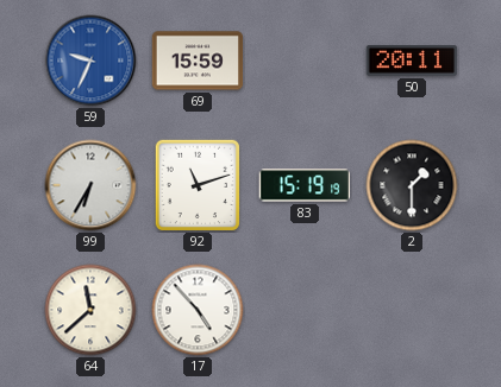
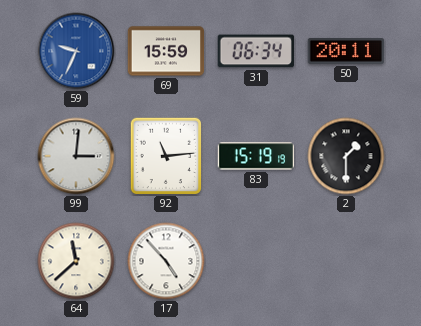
31: none -> 06:34
99: 6:35 -> 3:01
92: 11:12 -> 11:14
